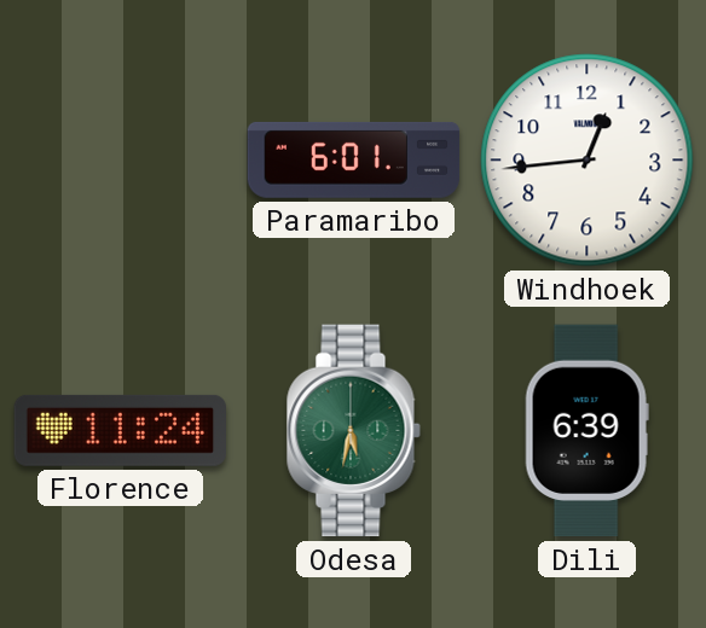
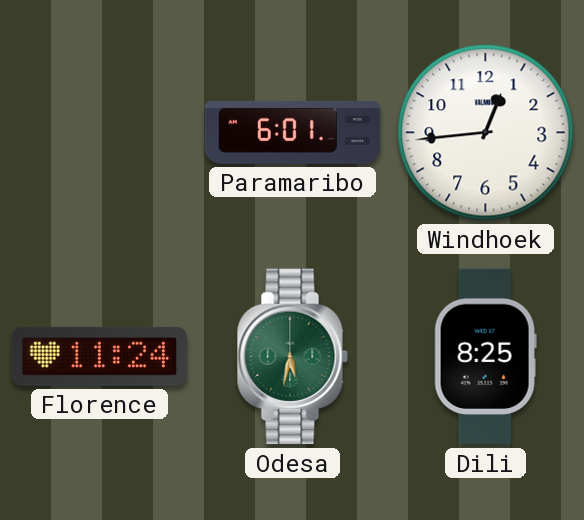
Dili: 6:39 -> 8:25
